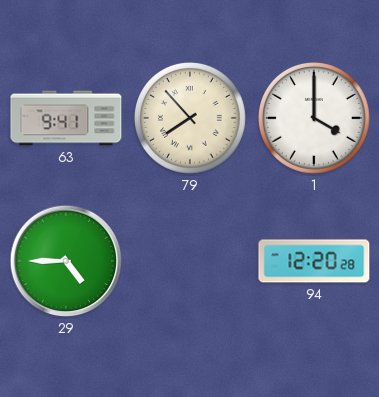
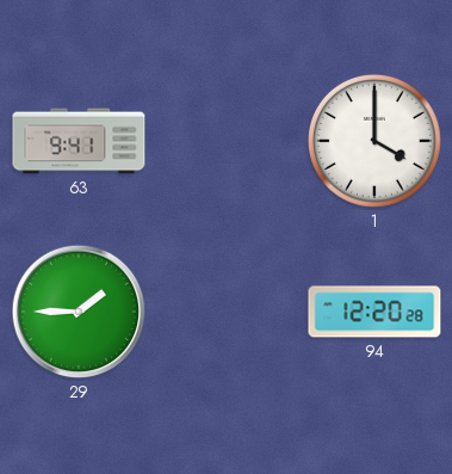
79: 7:53 -> none
29: 4:45 -> 1:45
